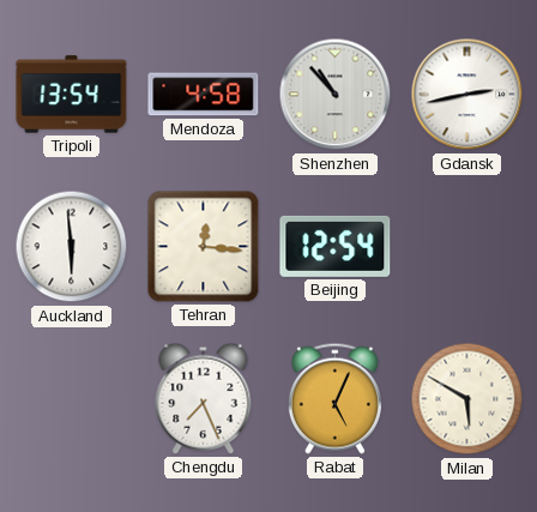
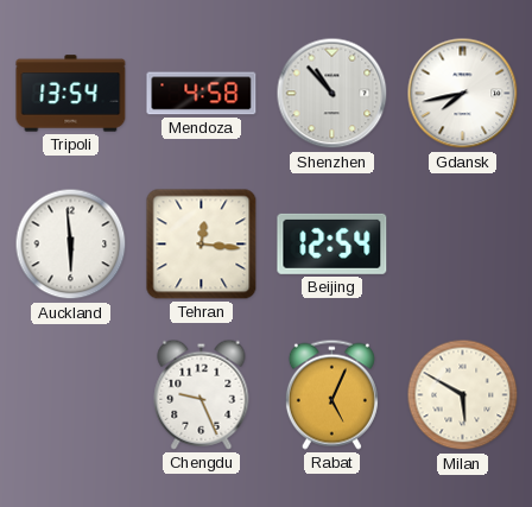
Gdansk: 2:43 -> 7:43
Chengdu: 7:26 -> 9:26
